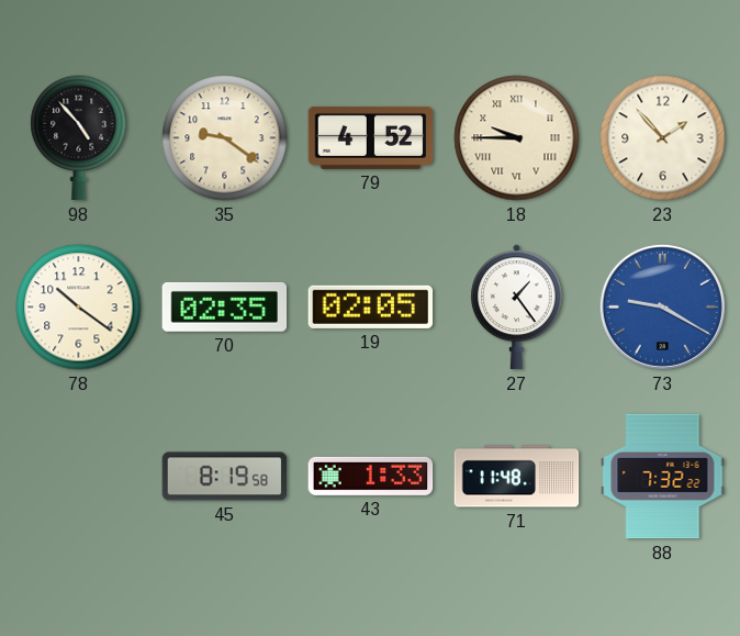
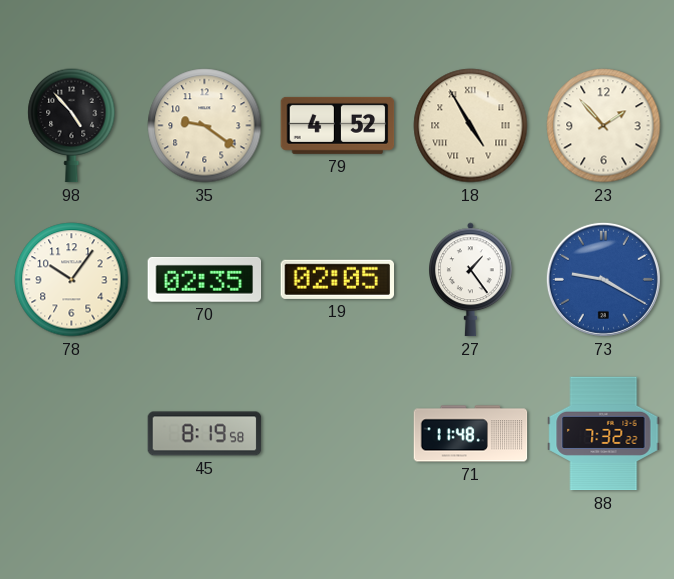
18: 9:45 -> 4:55
78: 10:21 -> 10:06
43: 1:33 -> none
